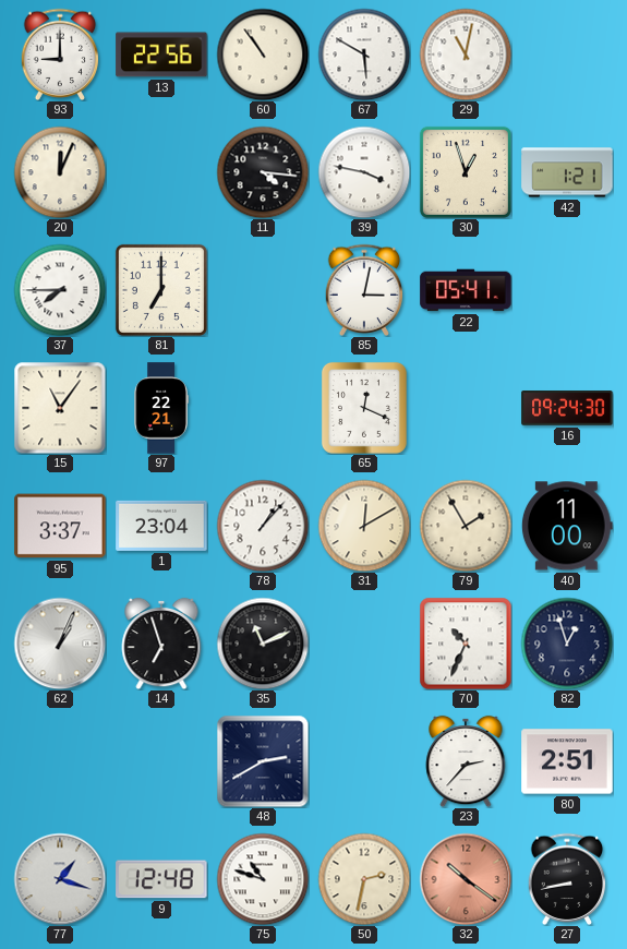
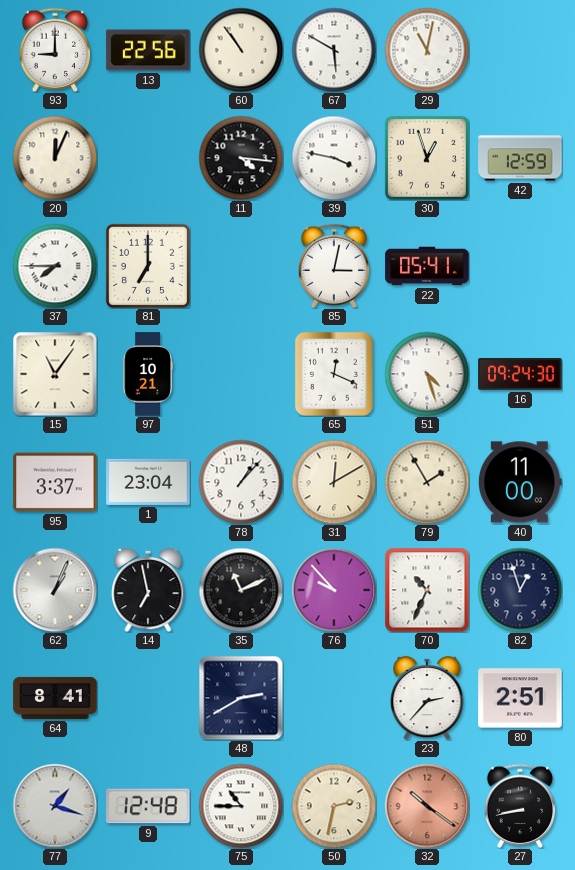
42: 1:21 -> 12:59
97: 22:21 -> 10:21
51: none -> 4:27
14: 6:57 -> 6:58
76: none -> 9:53
64: none -> 8:41
75: 10:48 -> 10:45
